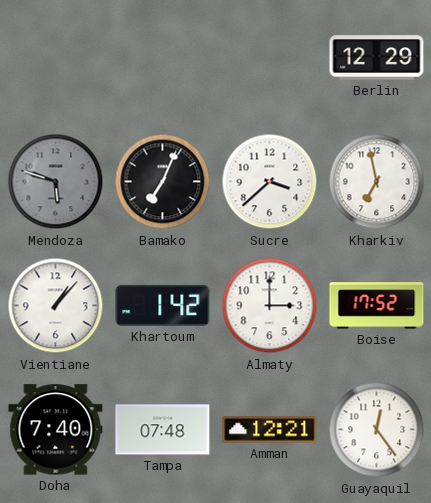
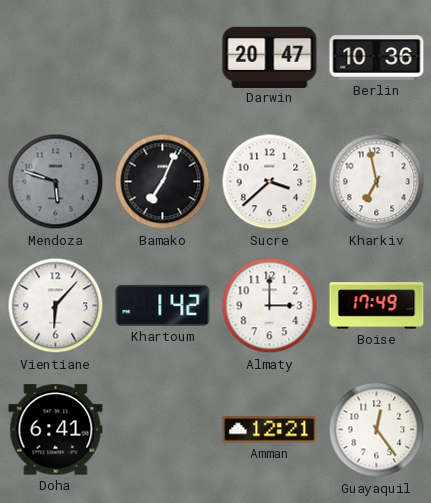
Darwin: none -> 20:47
Berlin: 12:29 -> 10:36
Vientiane: 1:07 -> 6:07
Boise: 17:52 -> 17:49
Doha: 7:40 -> 6:41
Tampa: 07:48 -> none
